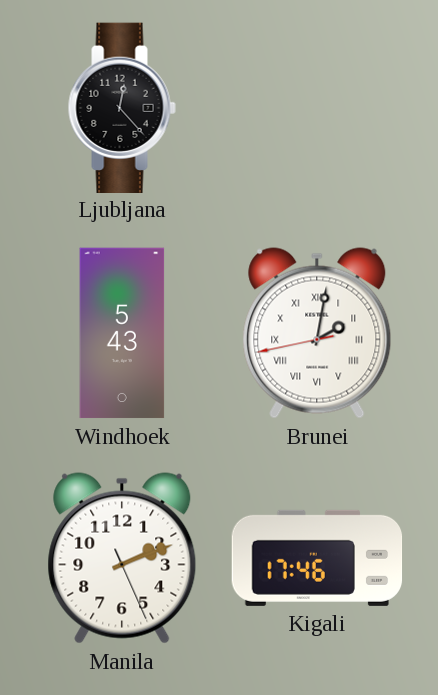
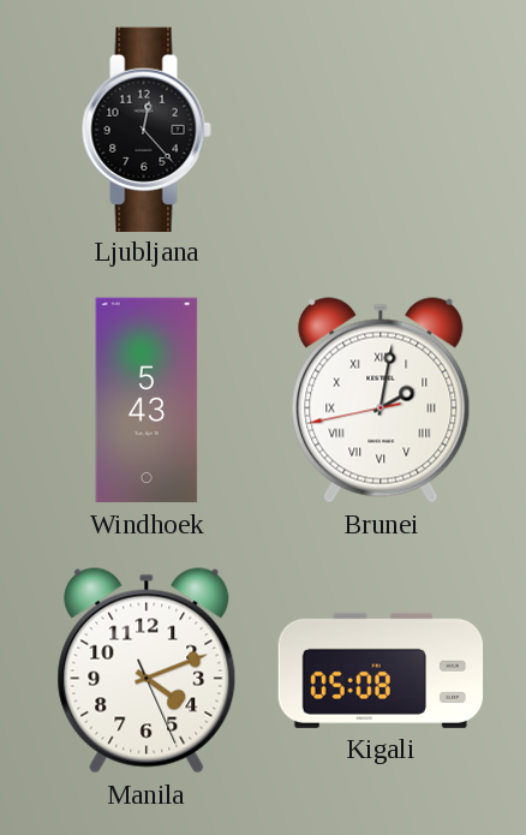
Manila: 2:11 -> 4:11
Kigali: 17:46 -> 05:08
